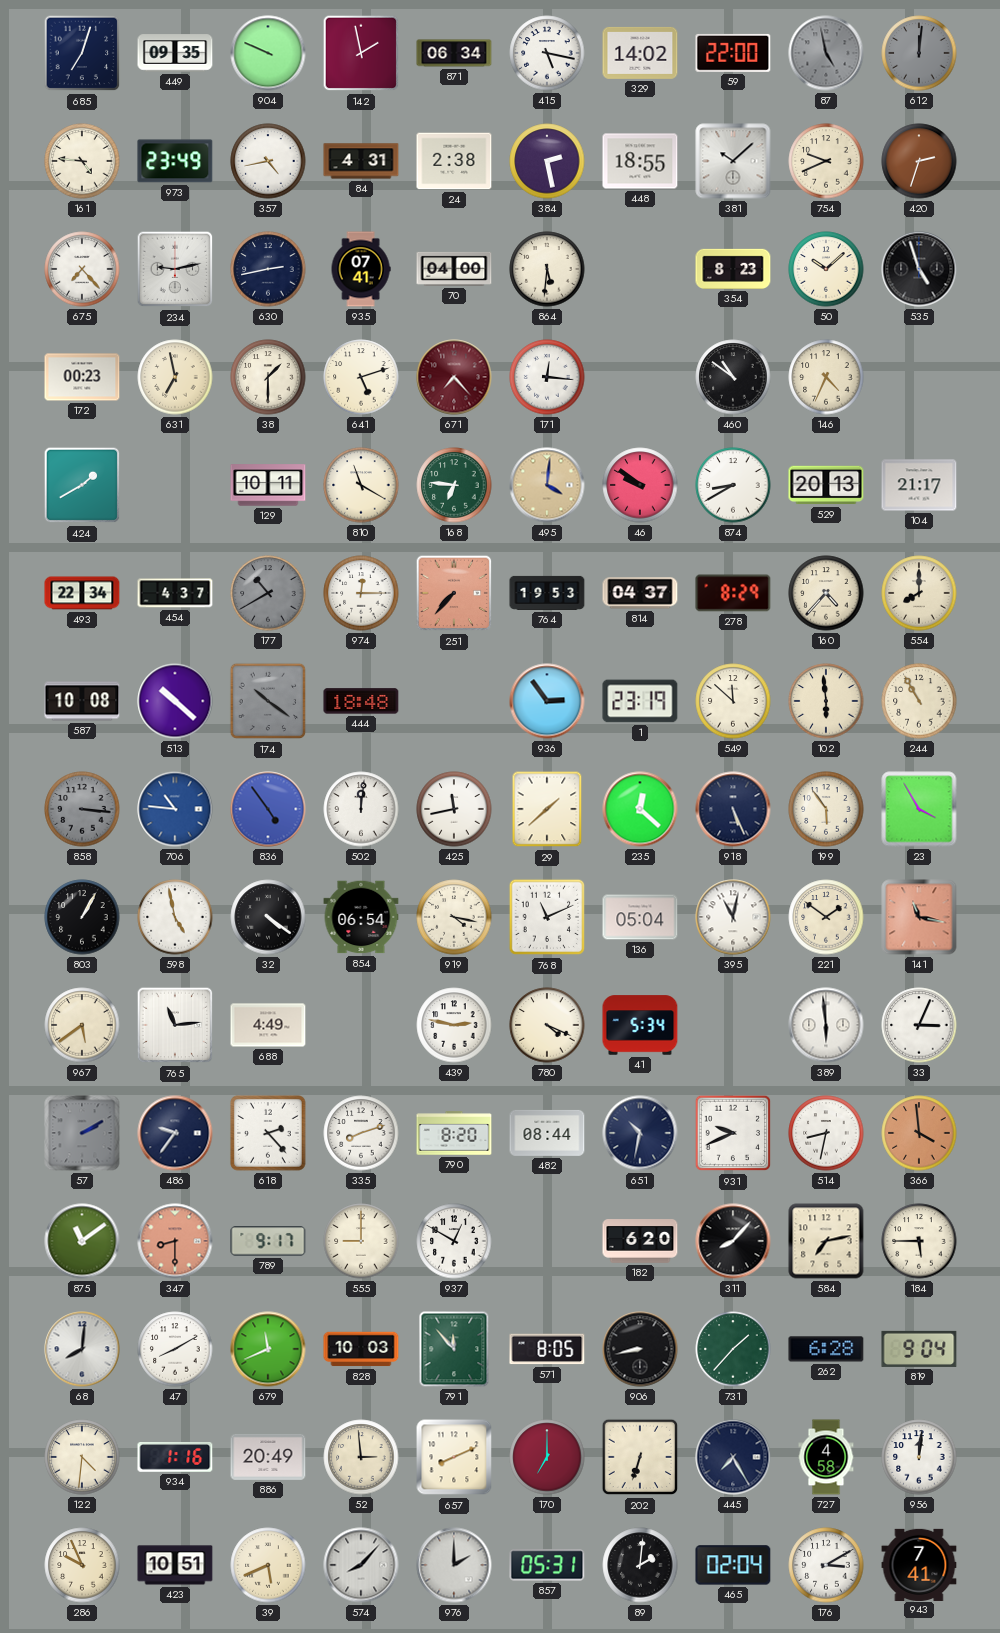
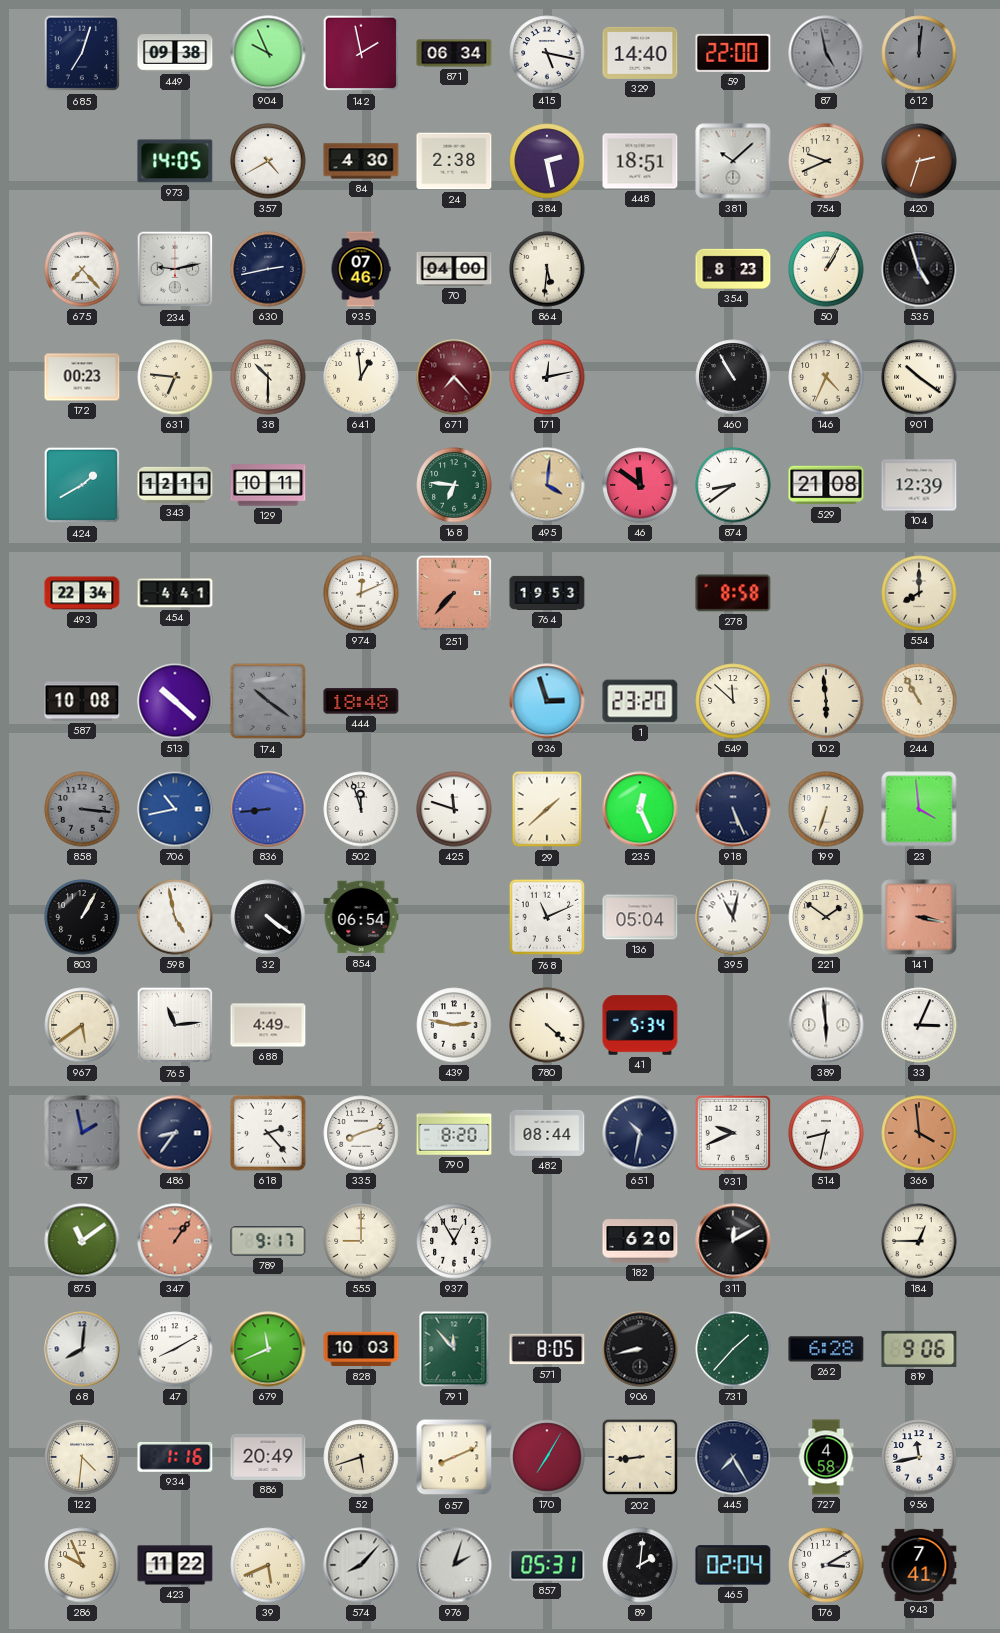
449: 09:35 -> 09:38
904: 9:49 -> 9:56
329: 14:02 -> 14:40
161: 4:46 -> none
973: 23:49 -> 14:05
357: 4:43 -> 4:40
84: 4:31 -> 4:30
448: 18:55 -> 18:51
935: 07:41 -> 07:46
50: 10:08 -> 1:05
631: 6:58 -> 6:46
38: 1:30 -> 10:30
641: 5:12 -> 12:59
171: 12:16 -> 12:13
460: 10:51 -> 10:55
901: none -> 10:21
343: none -> 12:11
810: 11:20 -> none
46: 9:51 -> 11:51
874: 8:40 -> 8:39
529: 20:13 -> 21:08
104: 21:17 -> 12:39
454: 4:37 -> 4:41
177: 10:40 -> none
974: 12:15 -> 12:11
814: 04:37 -> none
278: 8:29 -> 8:58
160: 4:37 -> none
936: 2:54 -> 2:57
1: 23:19 -> 23:20
706: 10:46 -> 10:43
836: 4:54 -> 8:44
502: 12:01 -> 11:57
425: 11:43 -> 11:48
235: 12:22 -> 12:26
199: 5:54 -> 6:33
23: 3:55 -> 3:59
919: 4:17 -> none
141: 11:17 -> 3:17
780: 4:19 -> 4:22
57: 2:10 -> 1:58
486: 9:36 -> 8:36
347: 8:30 -> 1:06
937: 12:50 -> 12:55
311: 8:07 -> 12:10
584: 7:13 -> none
184: 5:45 -> 12:45
819: 9:04 -> 9:06
52: 2:59 -> 5:42
170: 7:00 -> 7:05
202: 6:33 -> 8:44
956: 12:01 -> 11:43
423: 10:51 -> 11:22
976: 2:00 -> 2:03
